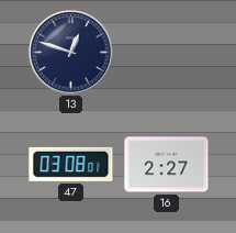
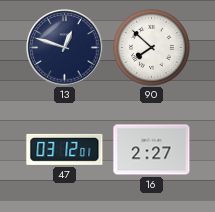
90: none -> 7:52
47: 03:08 -> 03:12
